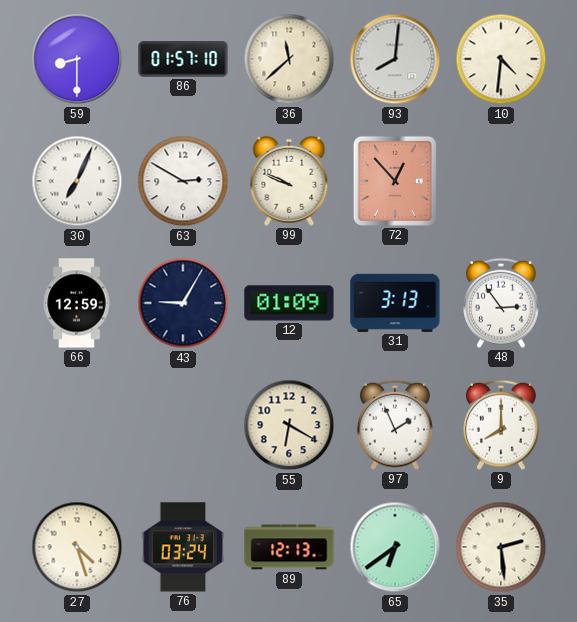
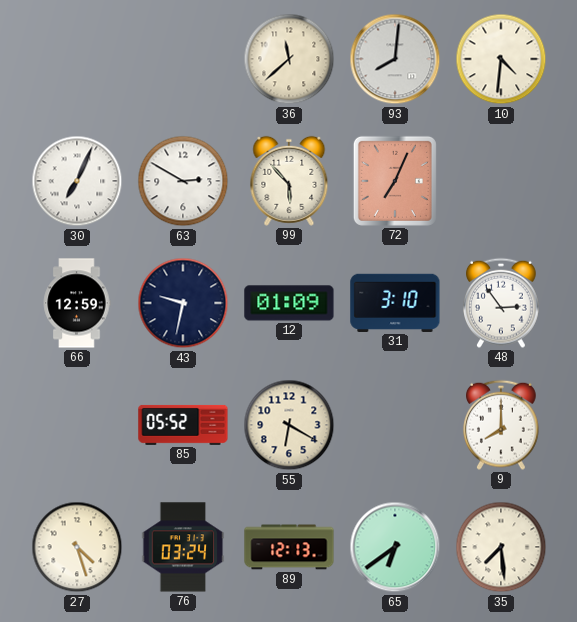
59: 8:30 -> none
86: 01:57 -> none
99: 9:49 -> 5:53
72: 12:53 -> 7:04
43: 9:05 -> 9:32
31: 3:13 -> 3:10
85: none -> 05:52
97: 1:56 -> none
35: 2:29 -> 7:29
